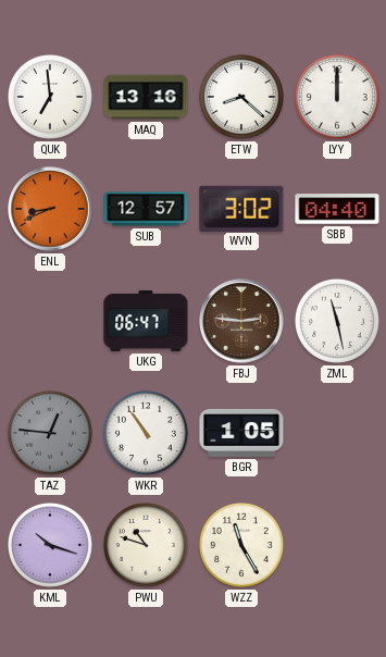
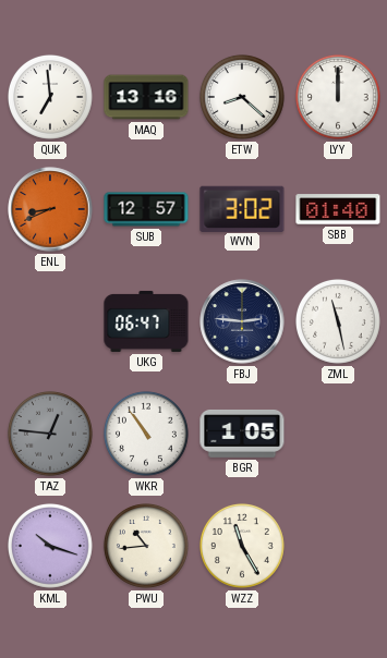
SBB: 04:40 -> 01:40
FBJ dial: brown -> navy
PWU: 10:48 -> 10:44
